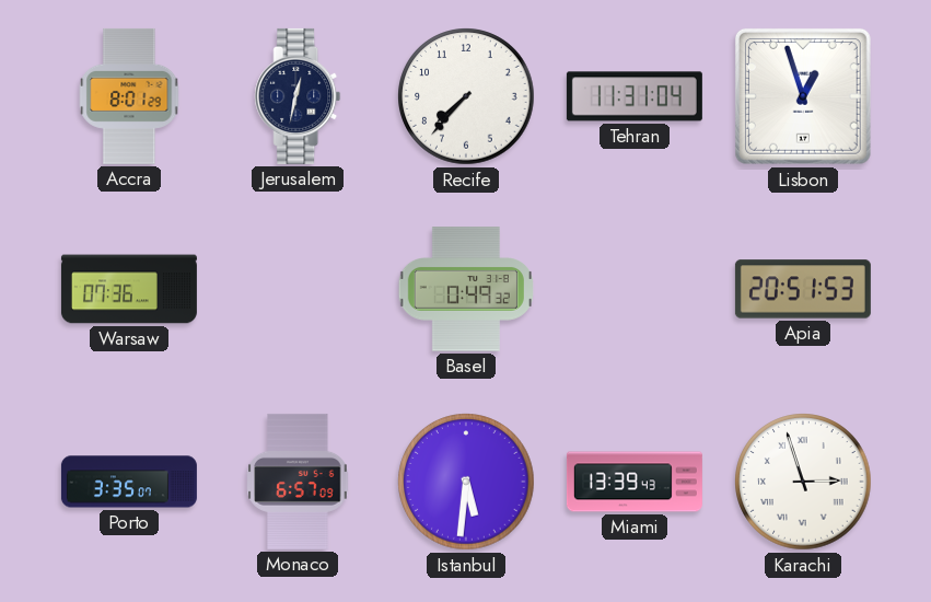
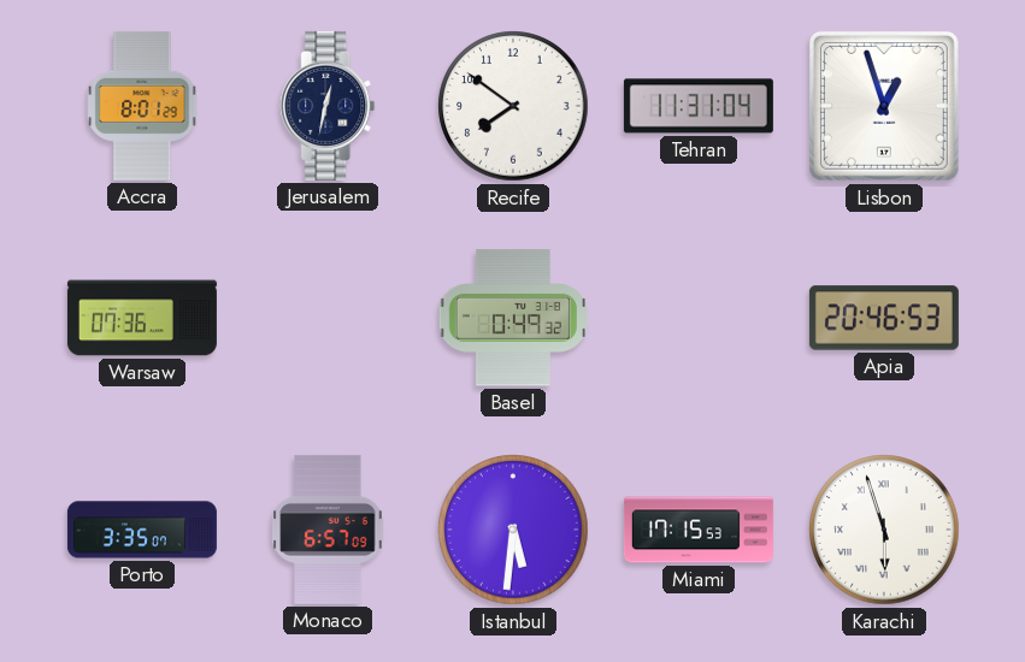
Recife: 7:37 -> 7:51
Apia: 20:51 -> 20:46
Miami: 13:39 -> 17:15
Karachi: 2:57 -> 5:57
